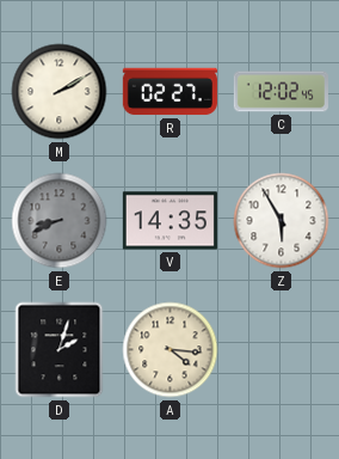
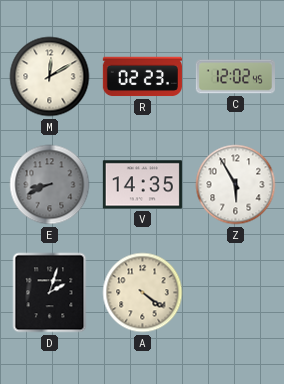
M: 2:10 -> 12:10
R: 02:27 -> 02:23
A: 4:16 -> 4:21
